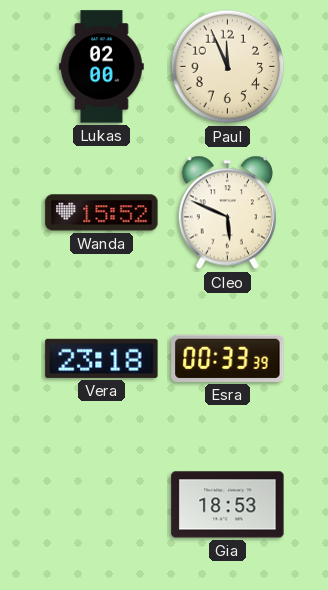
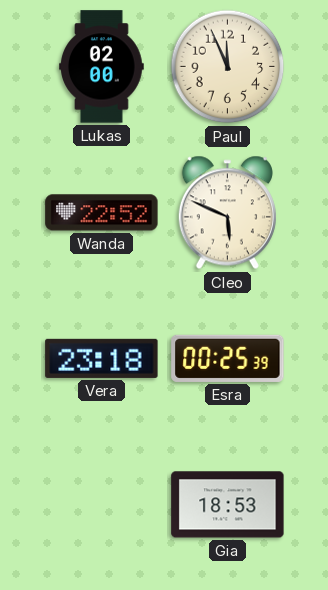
Wanda: 15:52 -> 22:52
Esra: 00:33 -> 00:25
